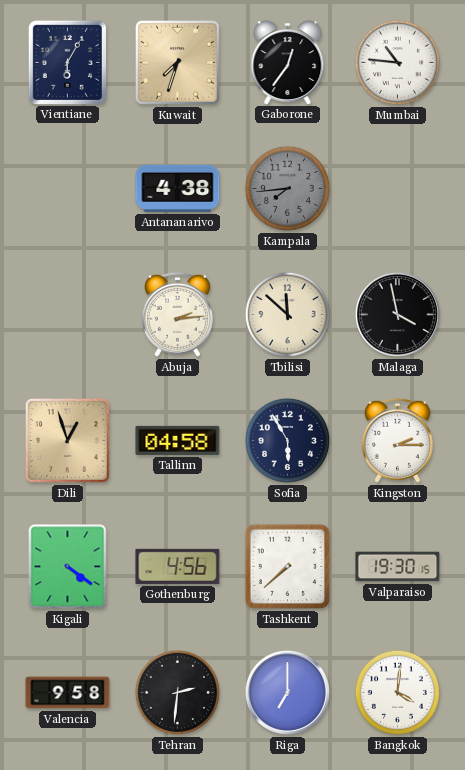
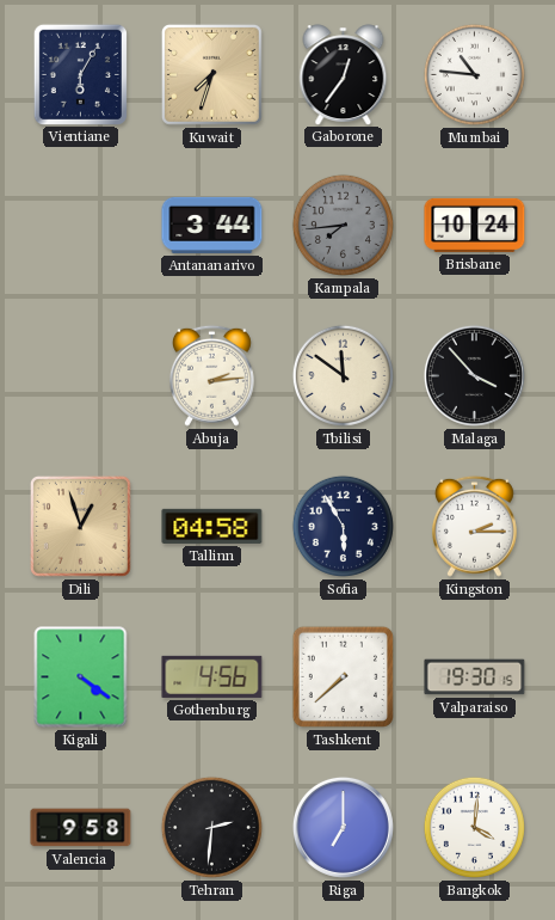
Antananarivo: 4:38 -> 3:44
Brisbane: none -> 10:24
Tbilisi: 11:52 -> 11:51
Malaga: 3:58 -> 3:53
